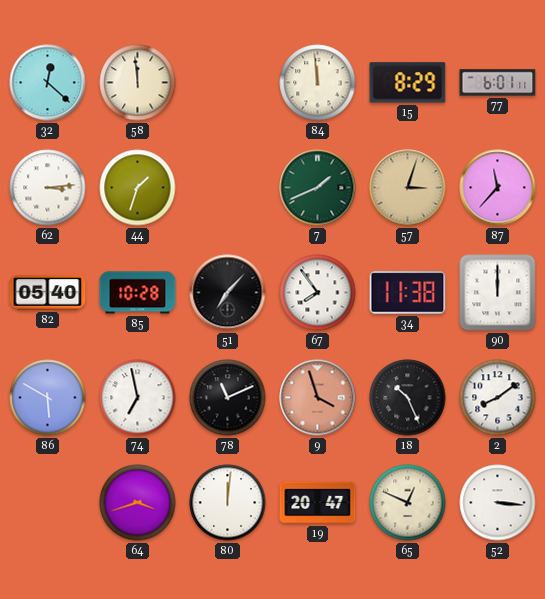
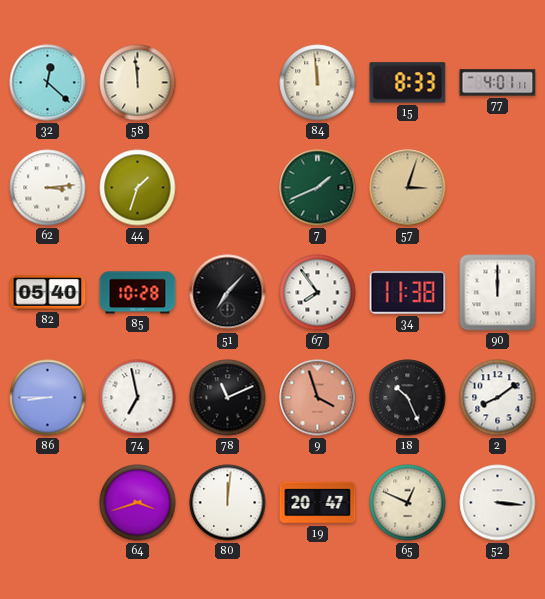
15: 8:29 -> 8:33
77: 6:01 -> 4:01
87: 11:37 -> none
86: 5:50 -> 8:45
